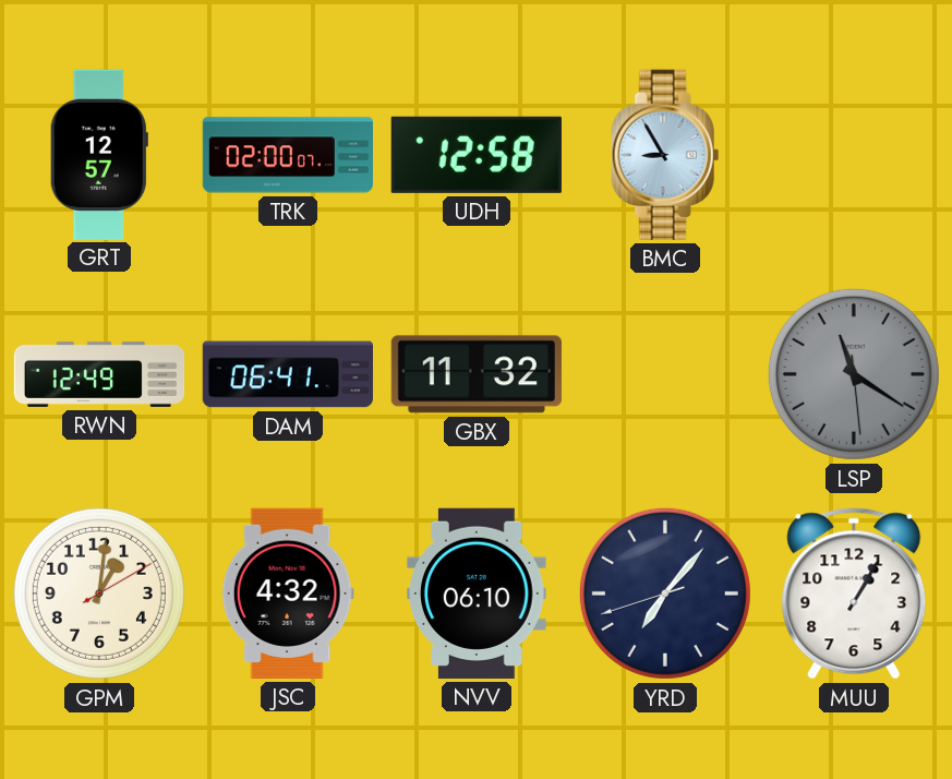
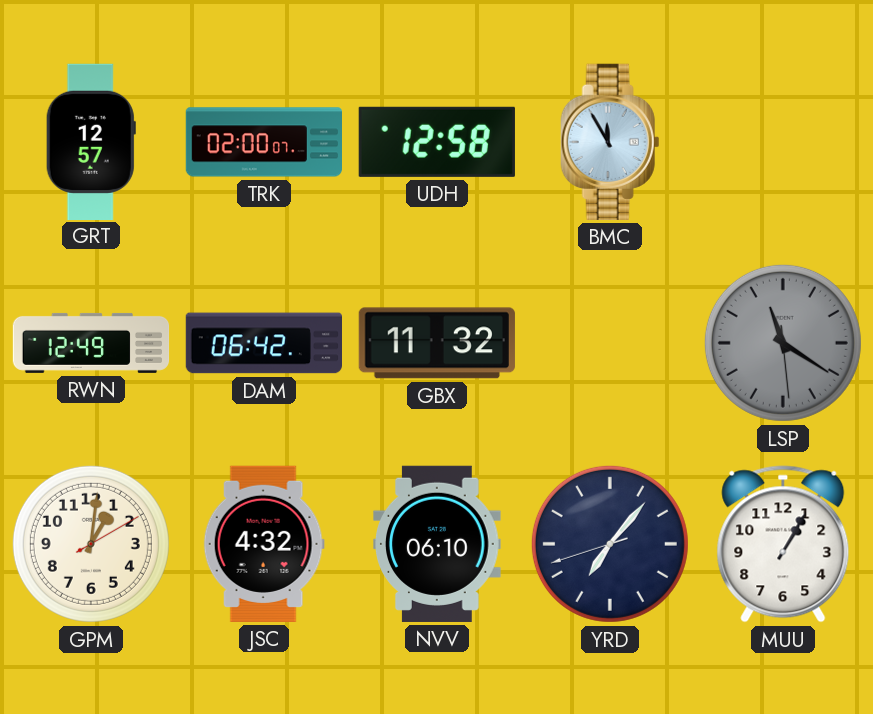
BMC: 8:55 -> 11:55
DAM: 06:41 -> 06:42
